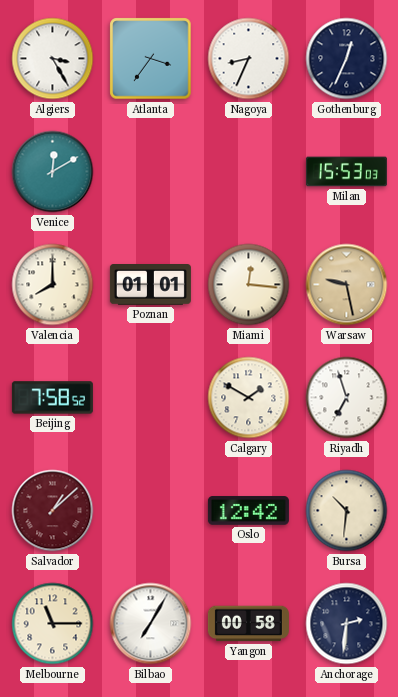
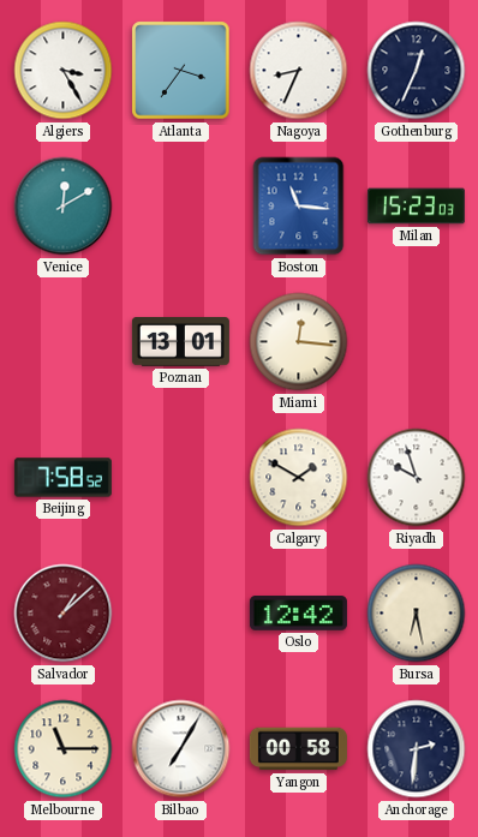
Boston: none -> 11:16
Milan: 15:53 -> 15:23
Valencia: 8:00 -> none
Poznan: 01:01 -> 13:01
Warsaw: 9:28 -> none
Riyadh: 6:57 -> 9:57
Bursa: 10:31 -> 6:28
